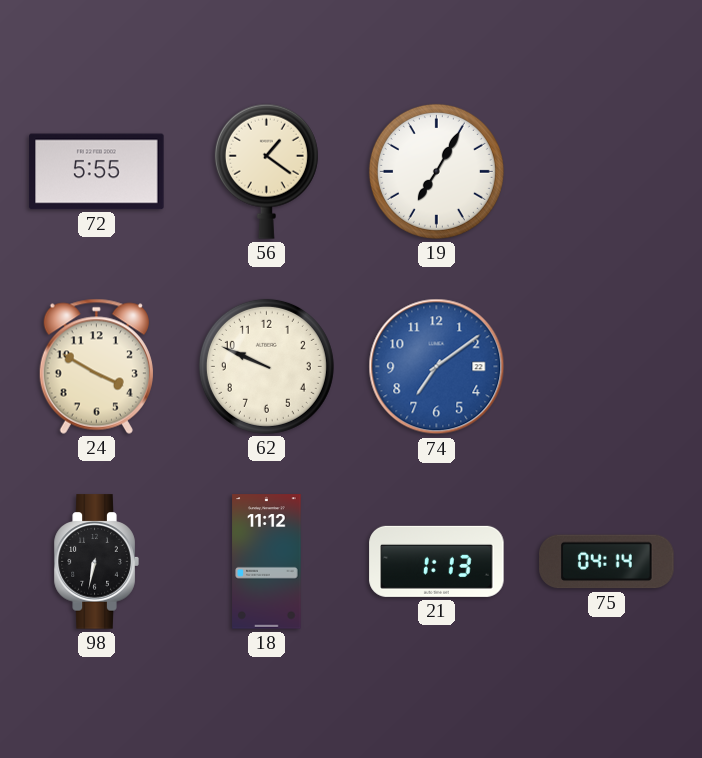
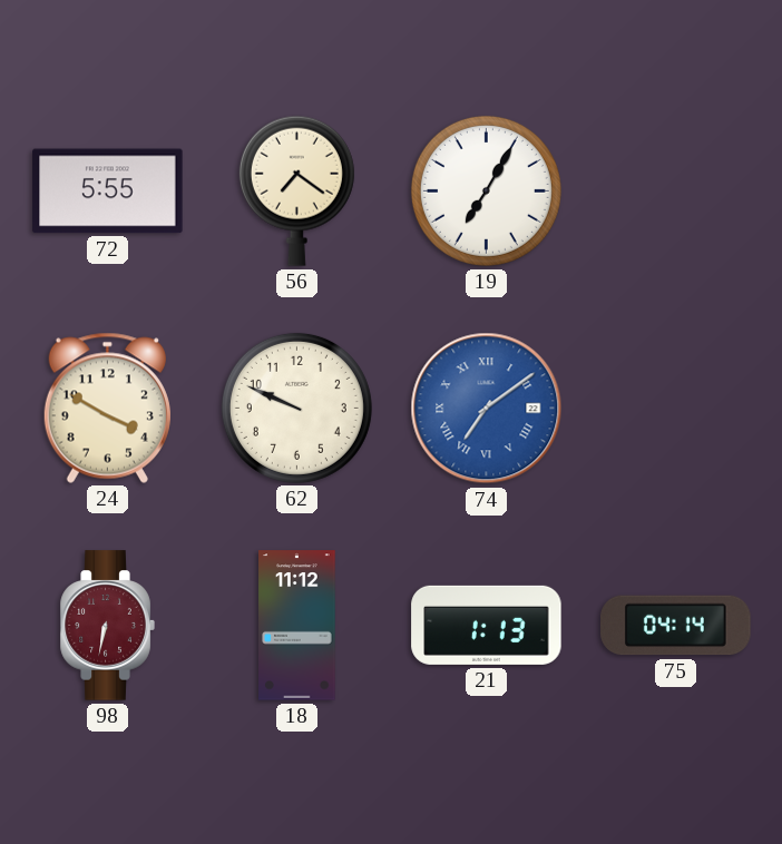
56: 1:21 -> 7:21
74 numerals: Arabic -> Roman
98 dial: black -> burgundy
